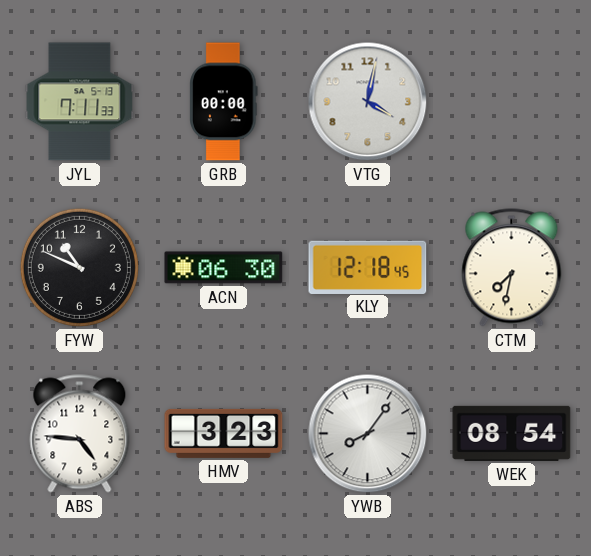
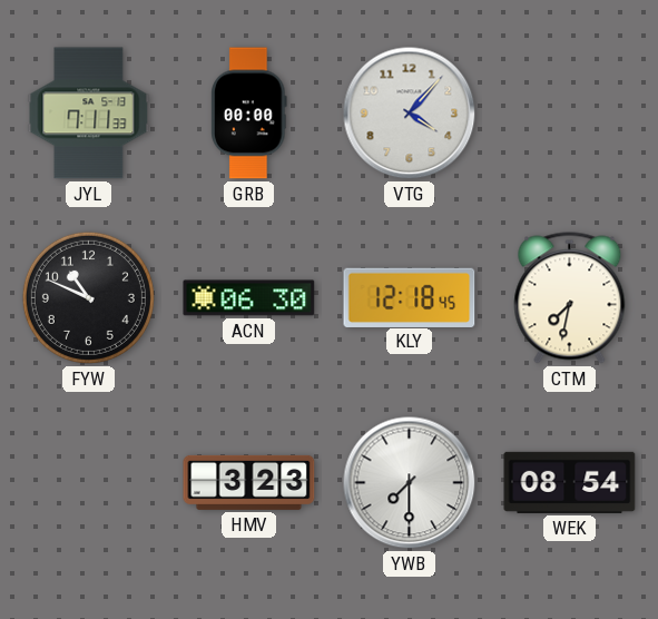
VTG: 4:02 -> 4:07
ABS: 4:46 -> none
YWB: 8:06 -> 7:30
